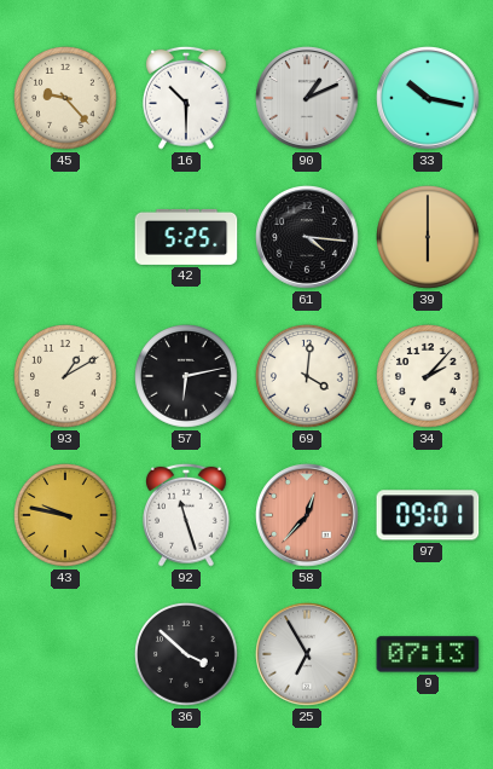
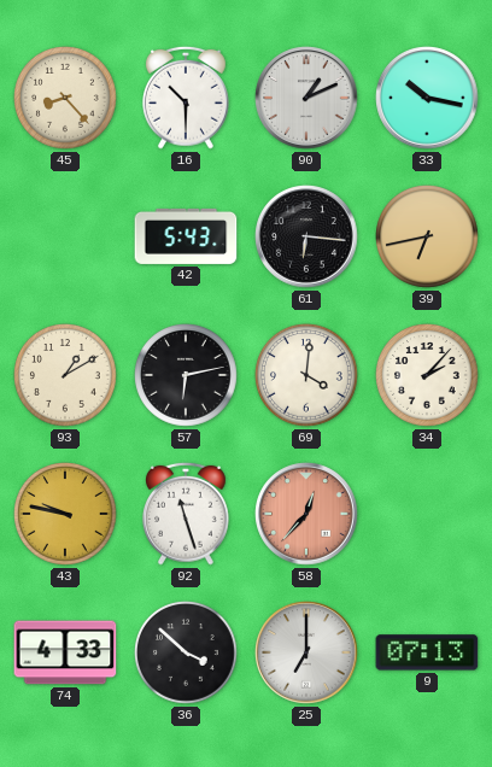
45: 9:23 -> 8:23
42: 5:25 -> 5:43
61: 4:16 -> 6:16
39: 6:00 -> 6:43
97: 09:01 -> none
74: none -> 4:33
25: 6:55 -> 7:00
